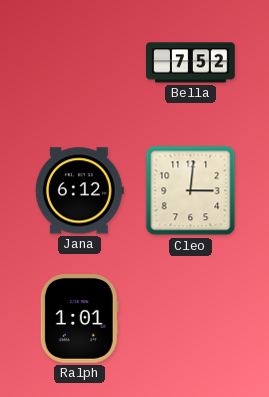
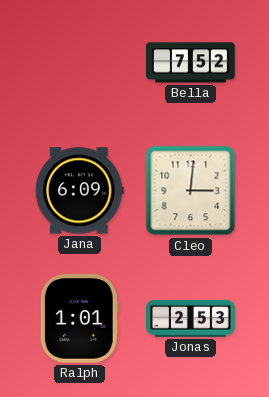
Jana: 6:12 -> 6:09
Jonas: none -> 2:53
